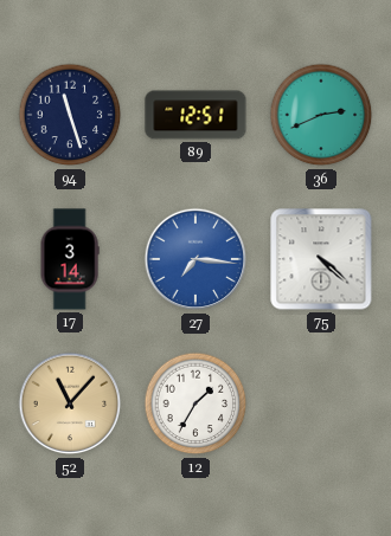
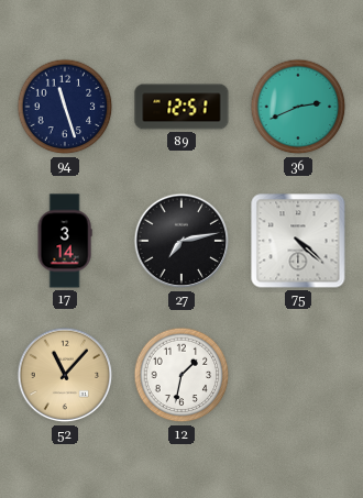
27: 7:16 -> 7:13
27 dial: blue -> black
12: 1:35 -> 1:32
